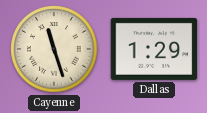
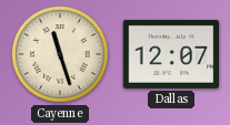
Dallas: 1:29 -> 12:07
